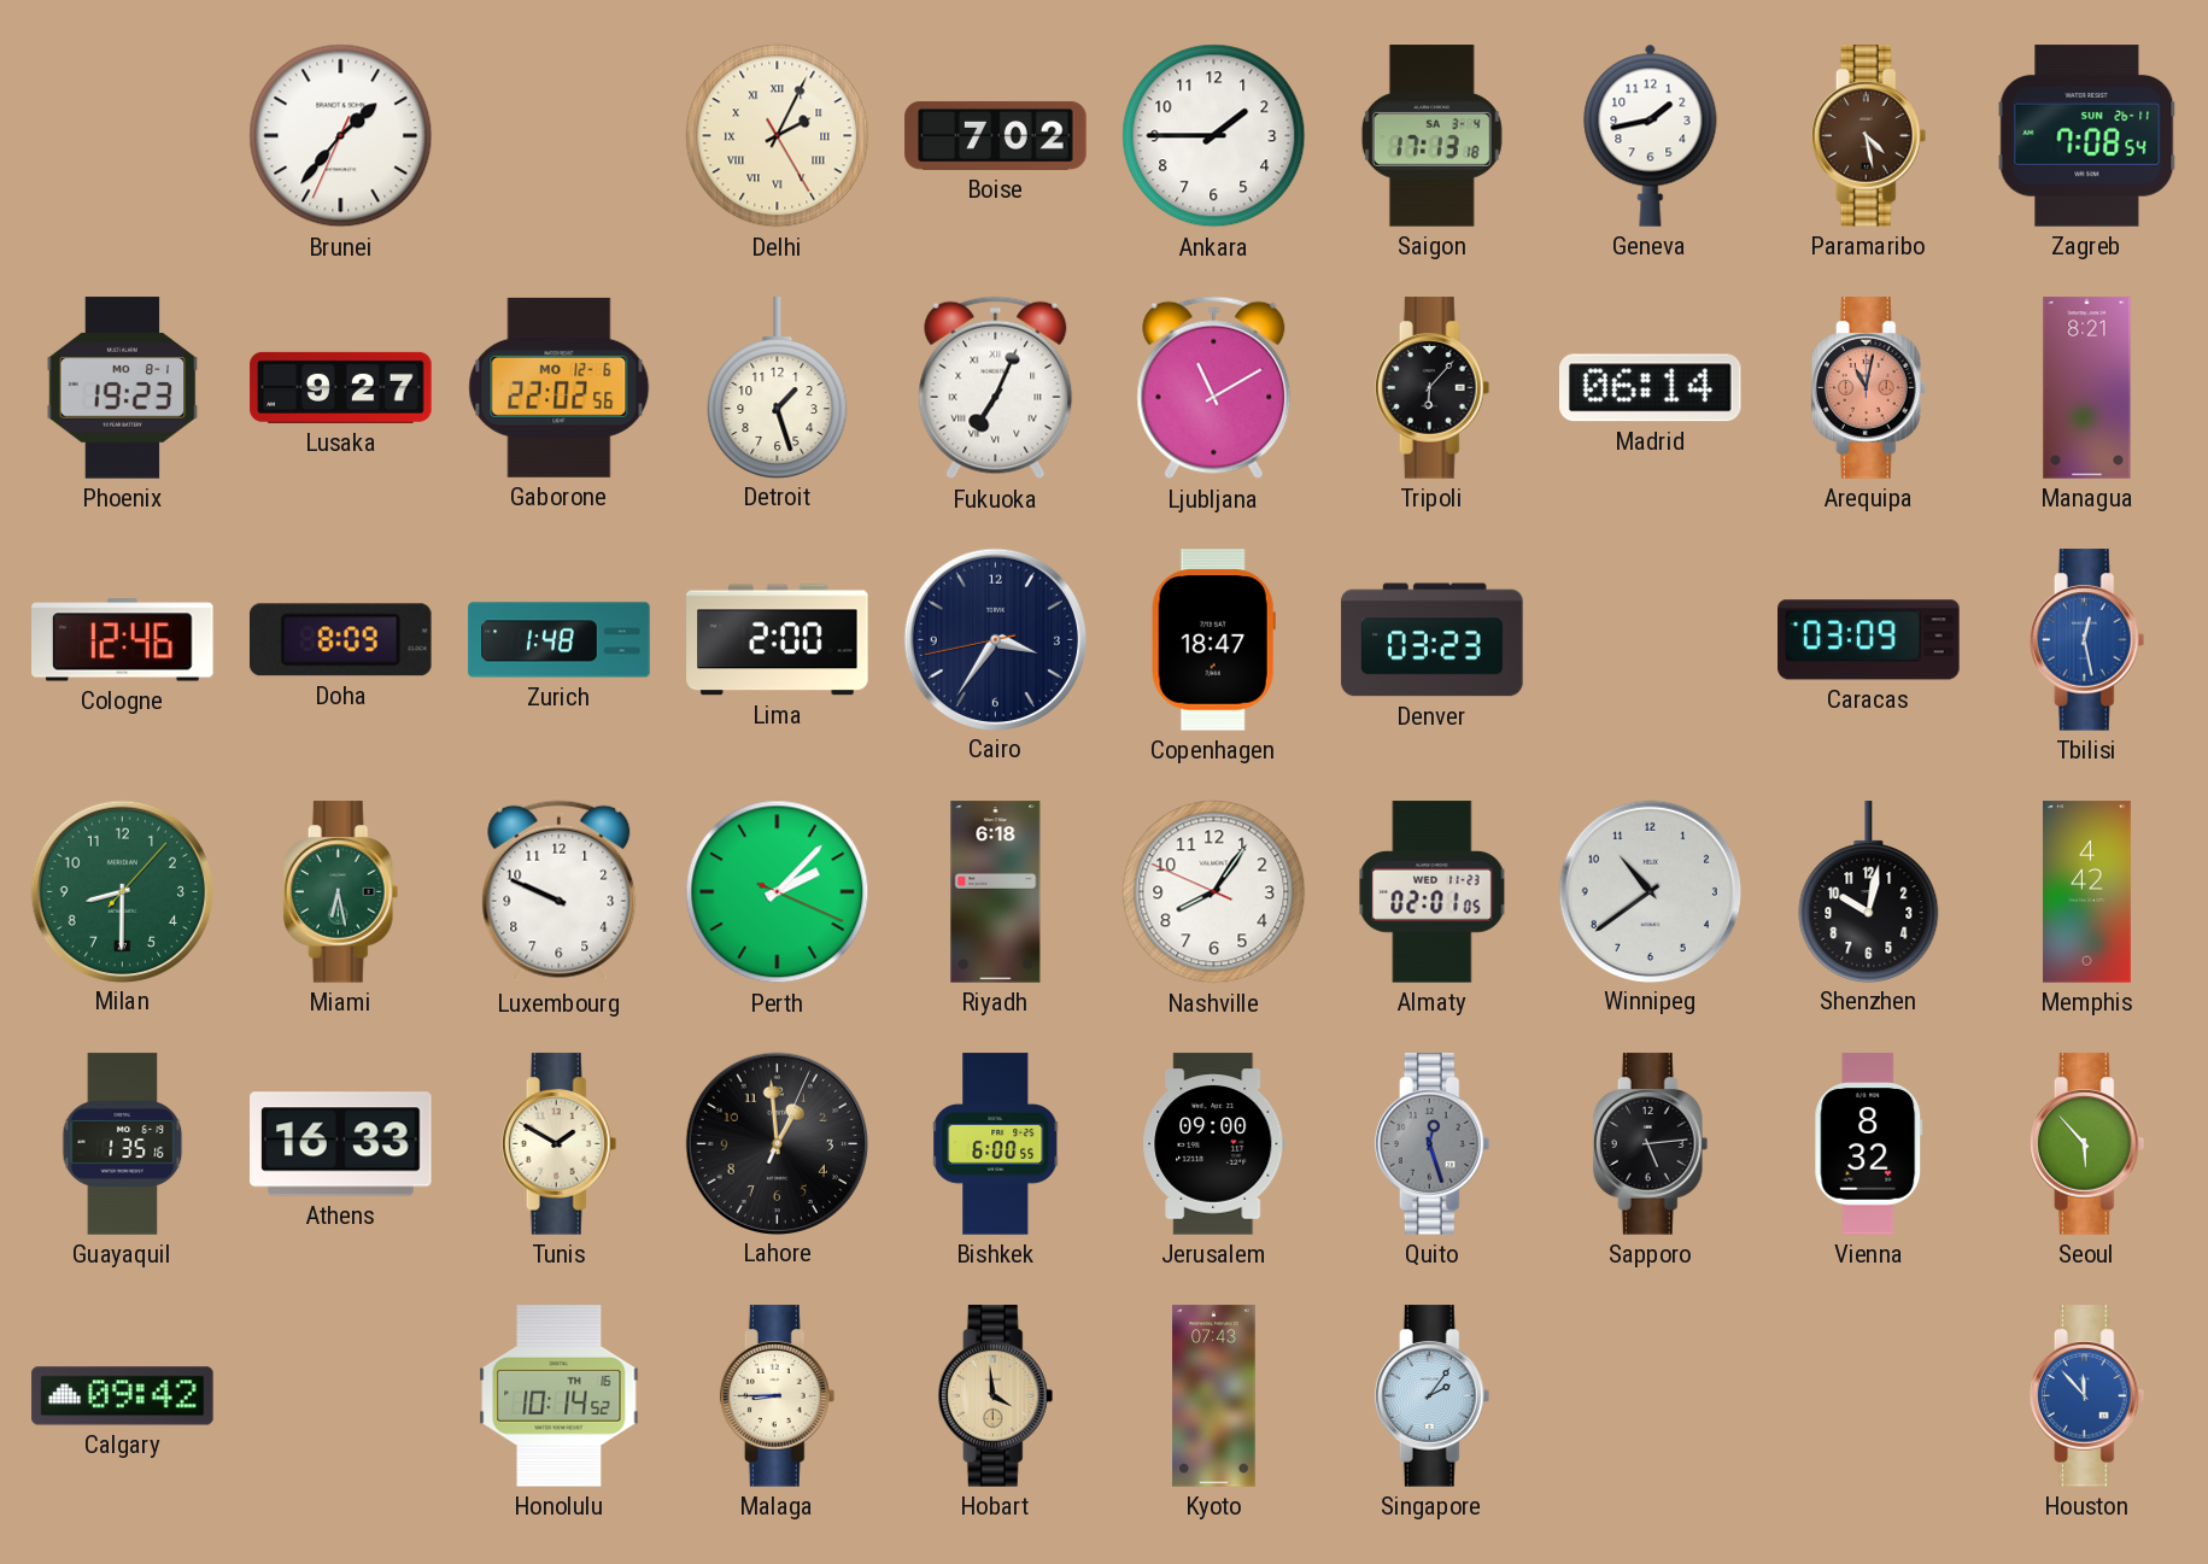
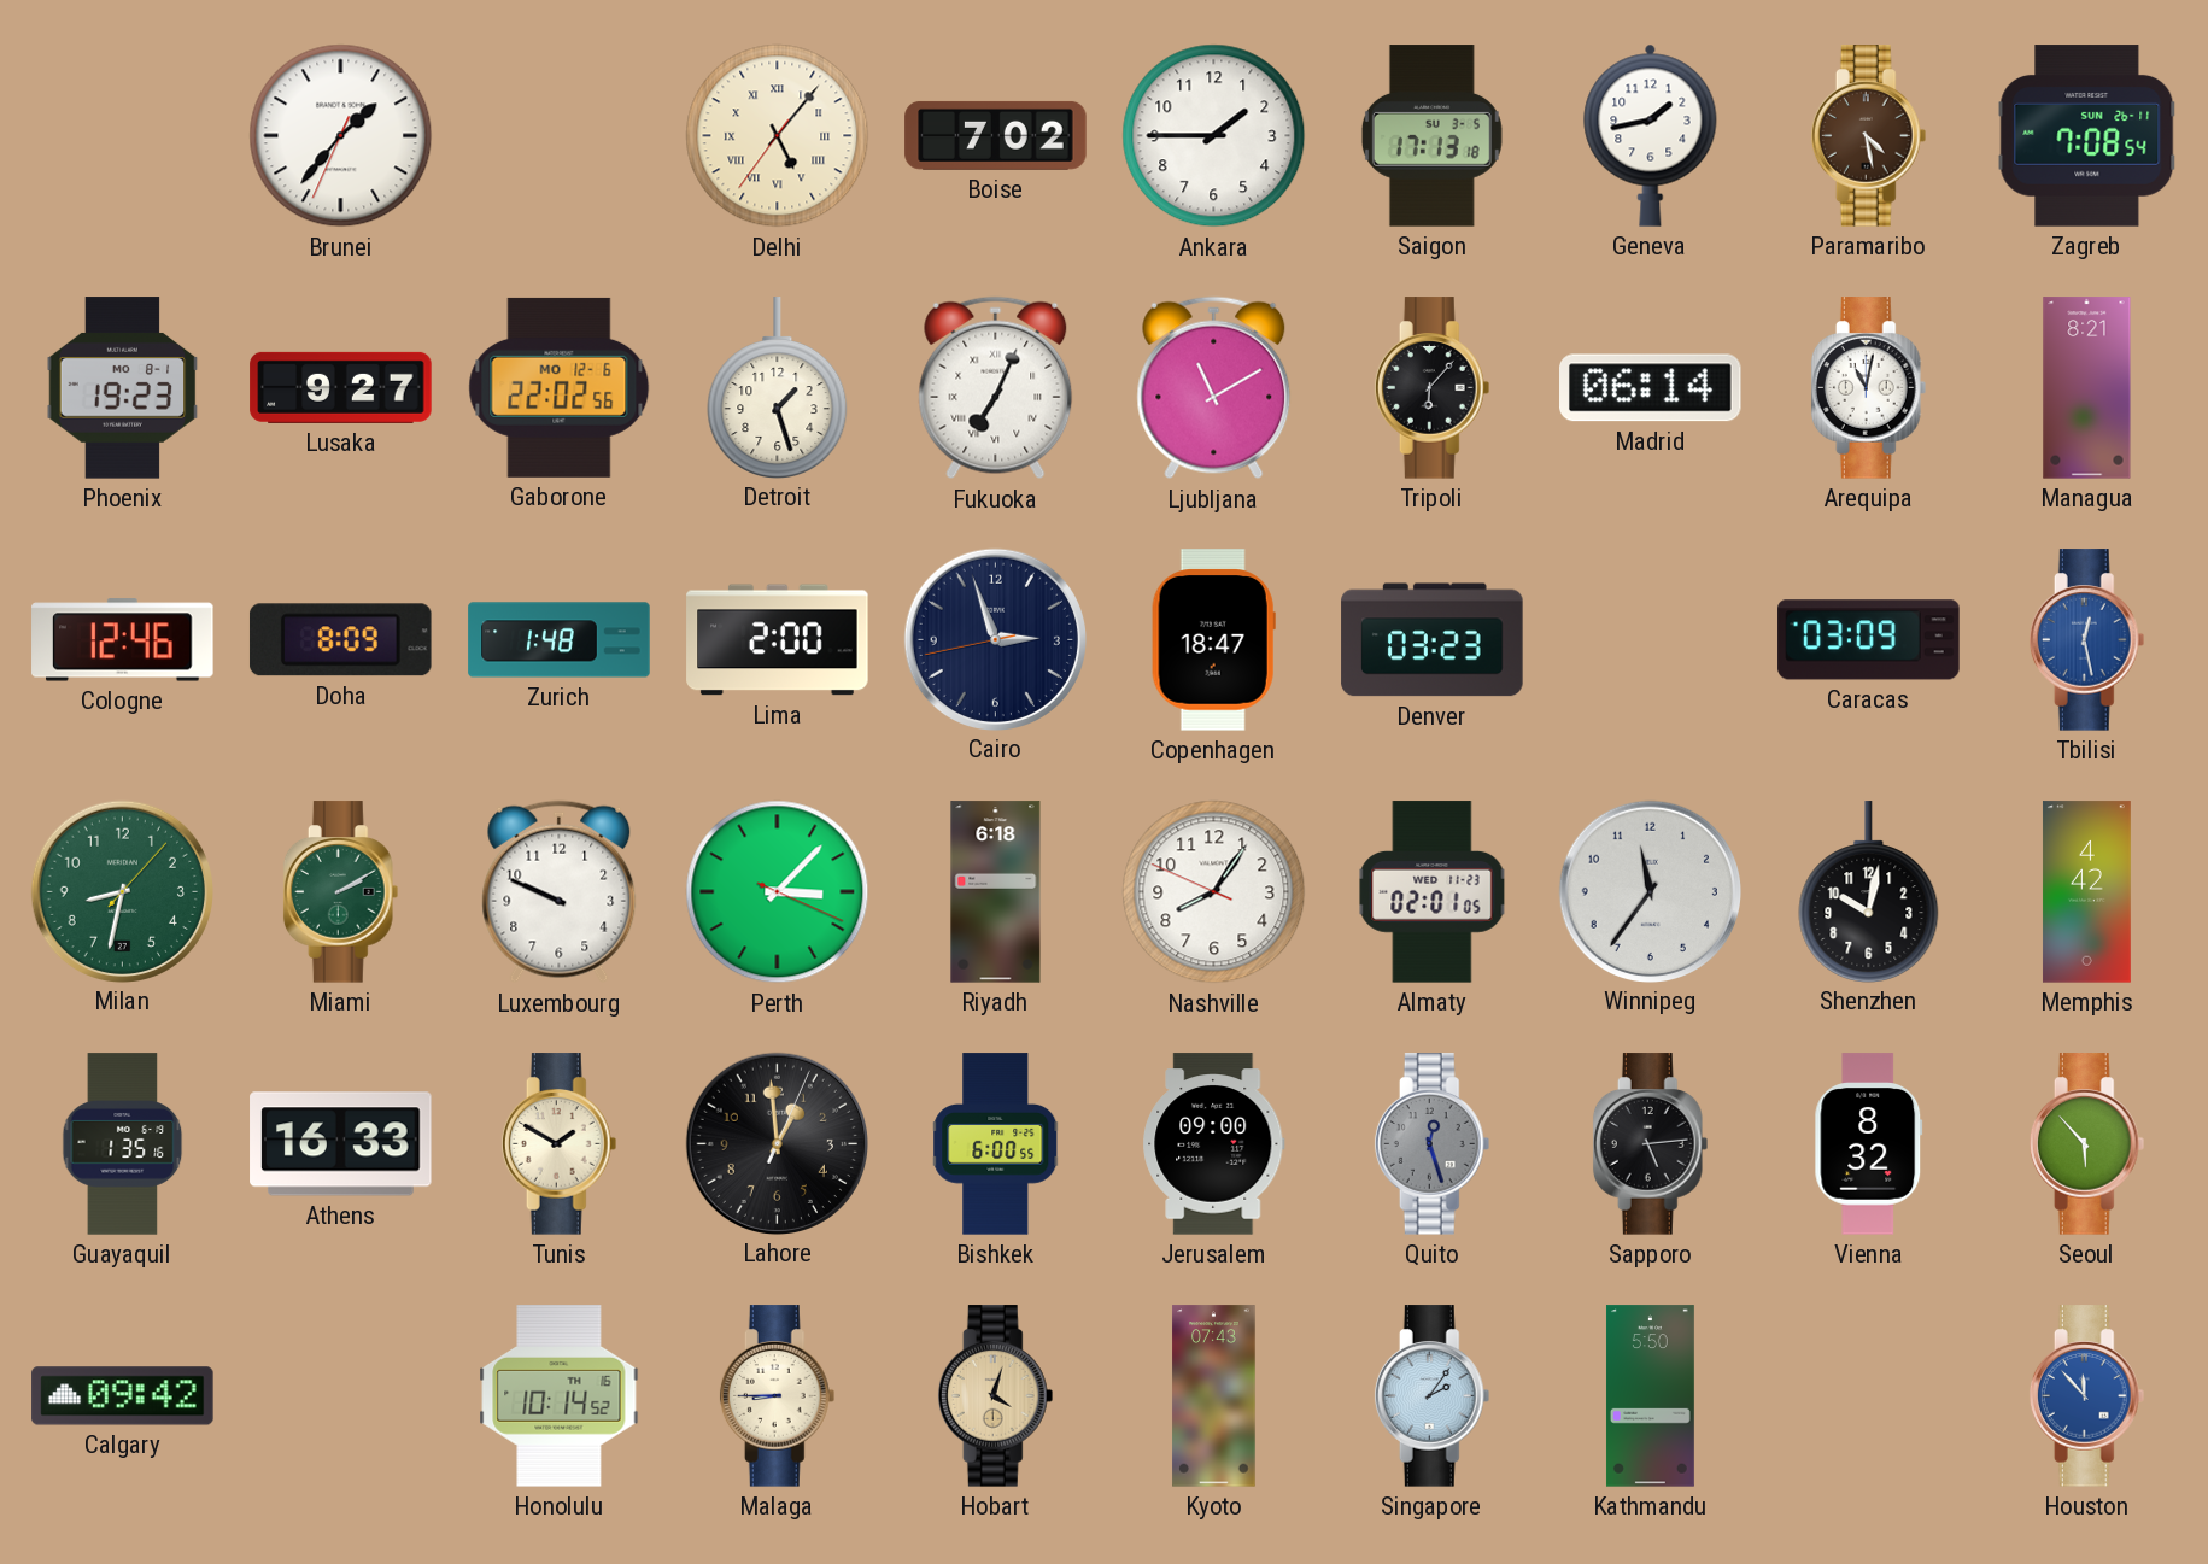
Delhi: 2:04 -> 5:06
Saigon date: SA 3-4 -> SU 3-5
Arequipa dial: salmon -> white
Cairo: 3:35 -> 2:56
Milan: 8:30 -> 8:32
Miami: 6:28 -> 2:10
Perth: 2:07 -> 3:07
Winnipeg: 10:39 -> 11:36
Hobart: 3:59 -> 4:03
Kathmandu: none -> 5:50
